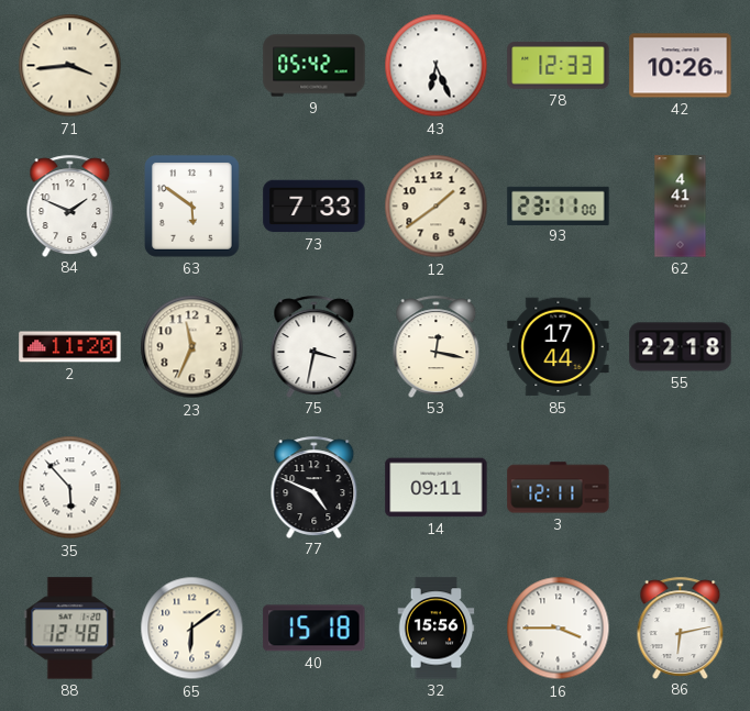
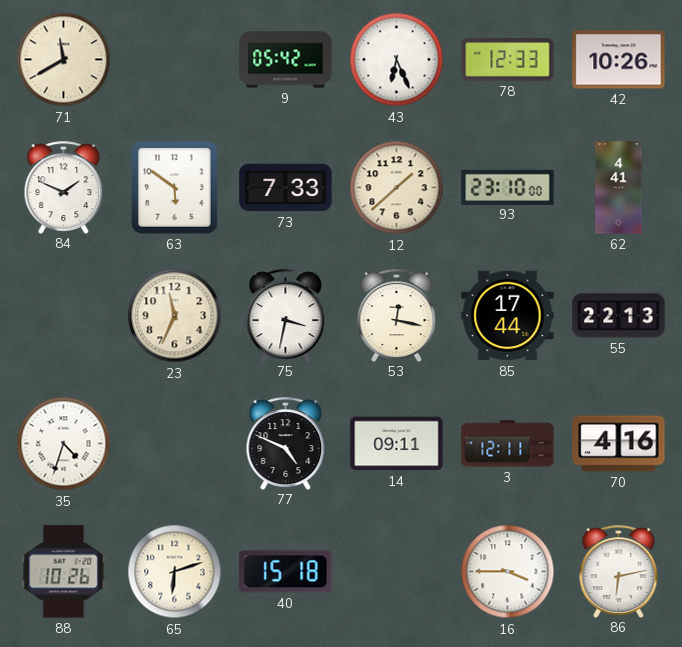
71: 3:44 -> 11:40
12: 1:39 -> 1:38
93: 23:11 -> 23:10
2: 11:20 -> none
55: 22:18 -> 22:13
35: 5:53 -> 4:33
70: none -> 4:16
88: 12:48 -> 10:26
65: 6:09 -> 6:12
32: 15:56 -> none
